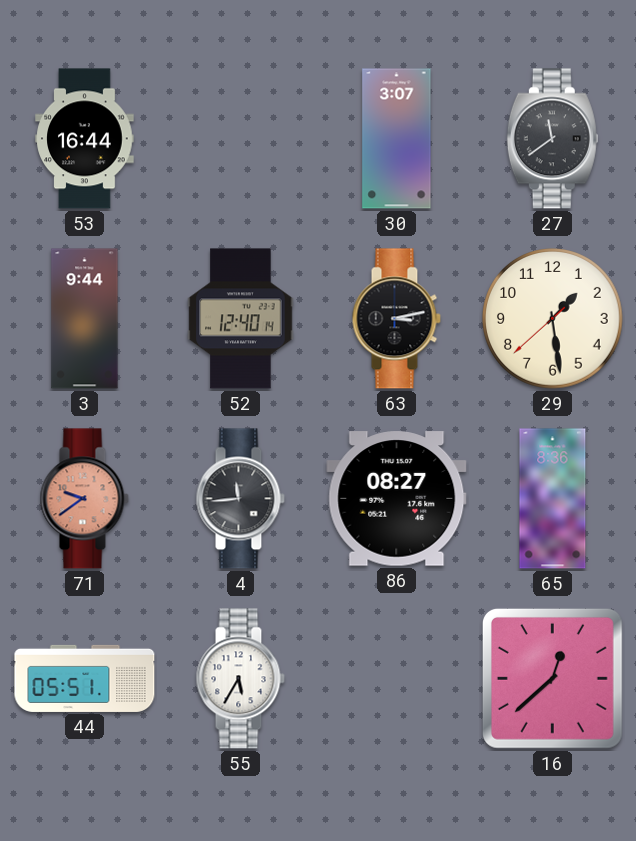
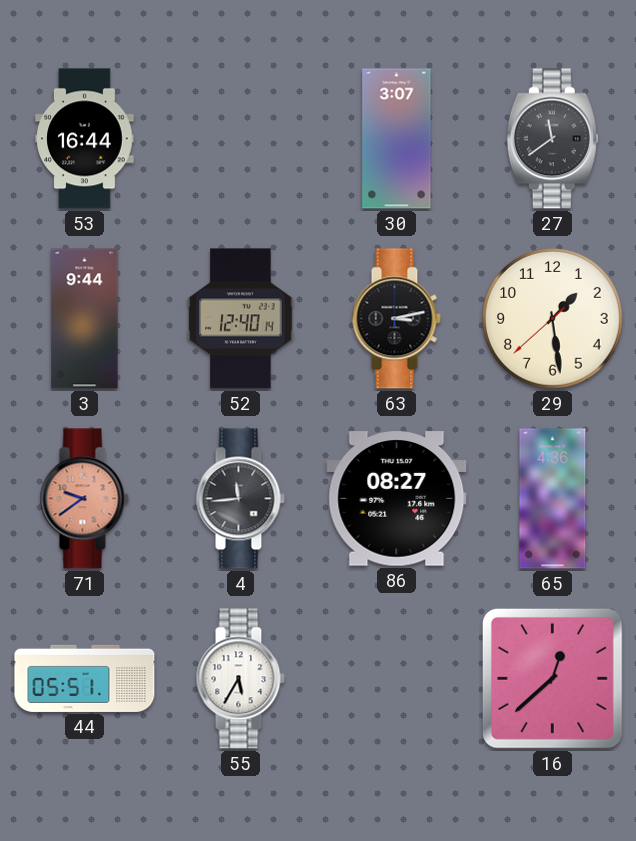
65: 8:36 -> 4:36
